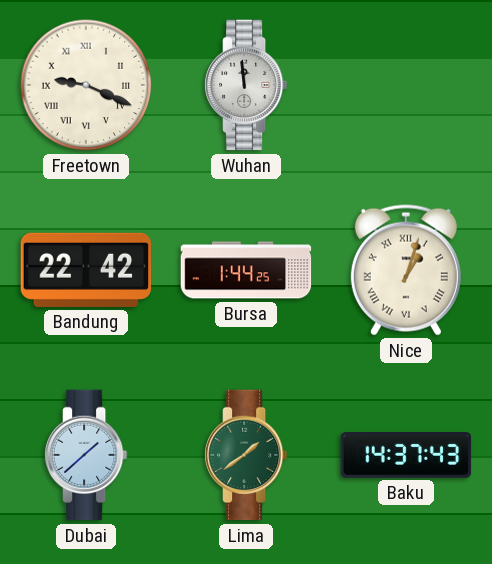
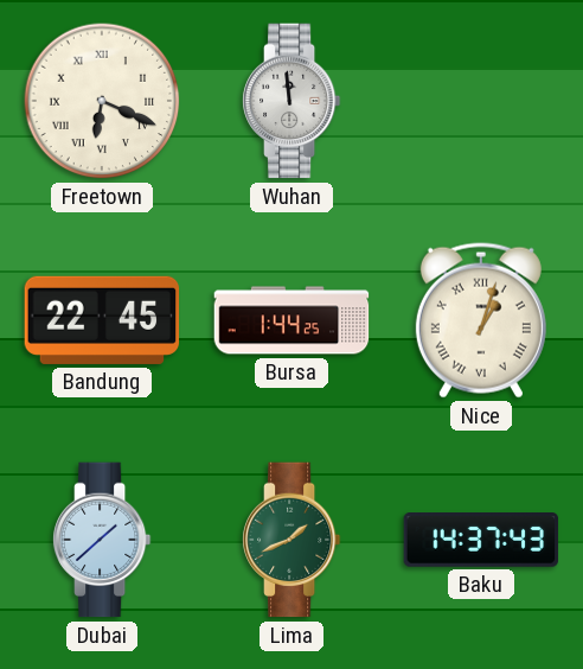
Freetown: 9:19 -> 6:19
Bandung: 22:42 -> 22:45
Lima: 1:39 -> 1:41
